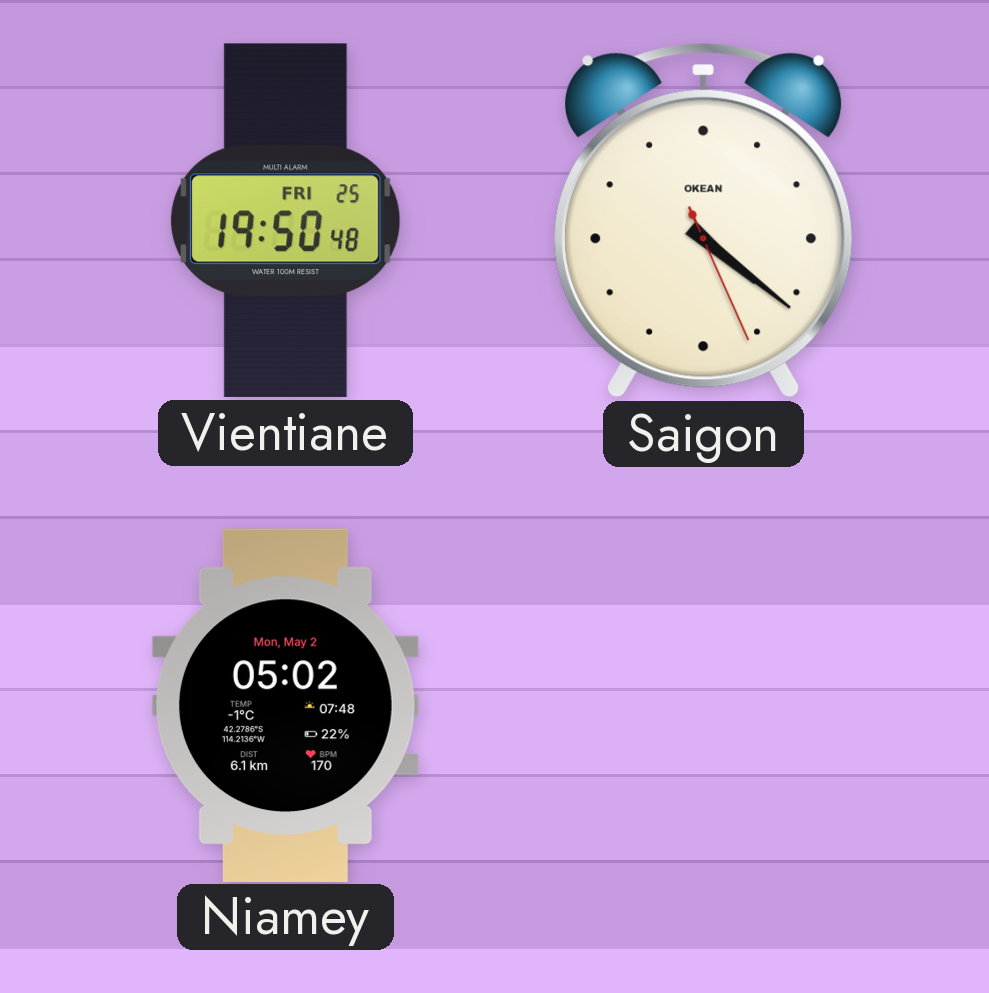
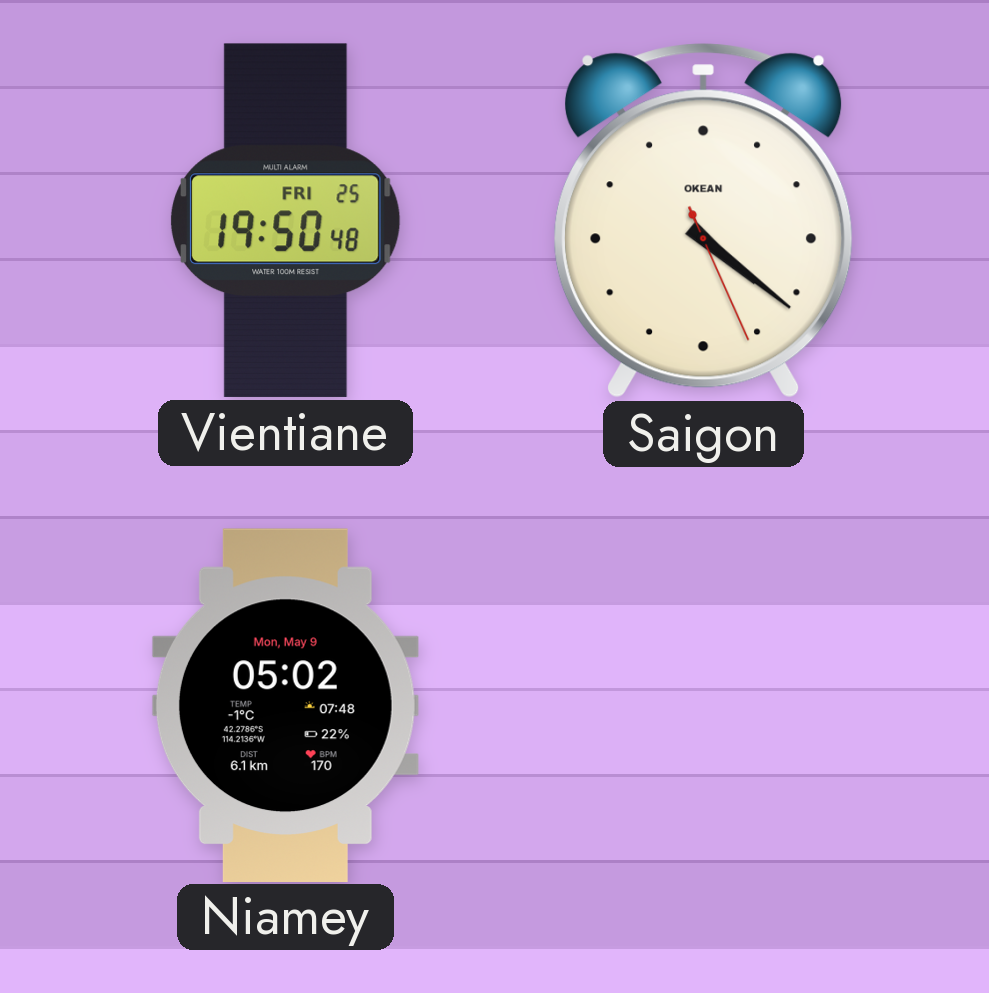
Niamey date: Mon, May 2 -> Mon, May 9
